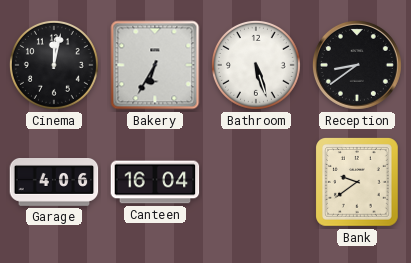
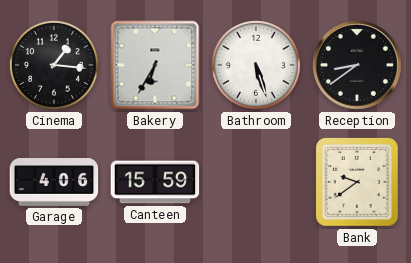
Cinema: 12:02 -> 1:16
Canteen: 16:04 -> 15:59
